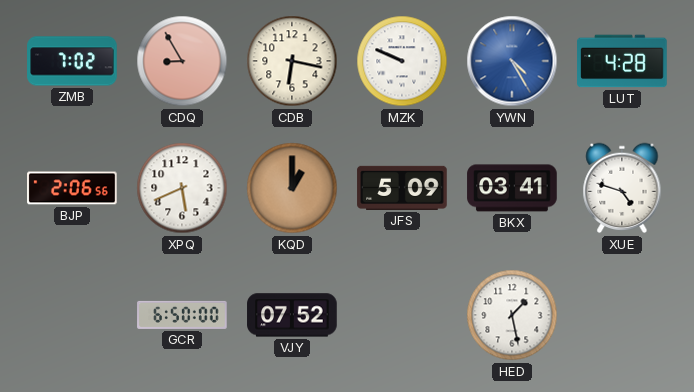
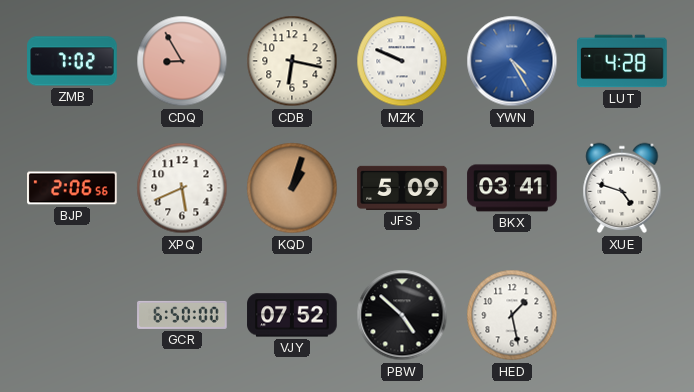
KQD: 1:00 -> 1:03
PBW: none -> 4:52
